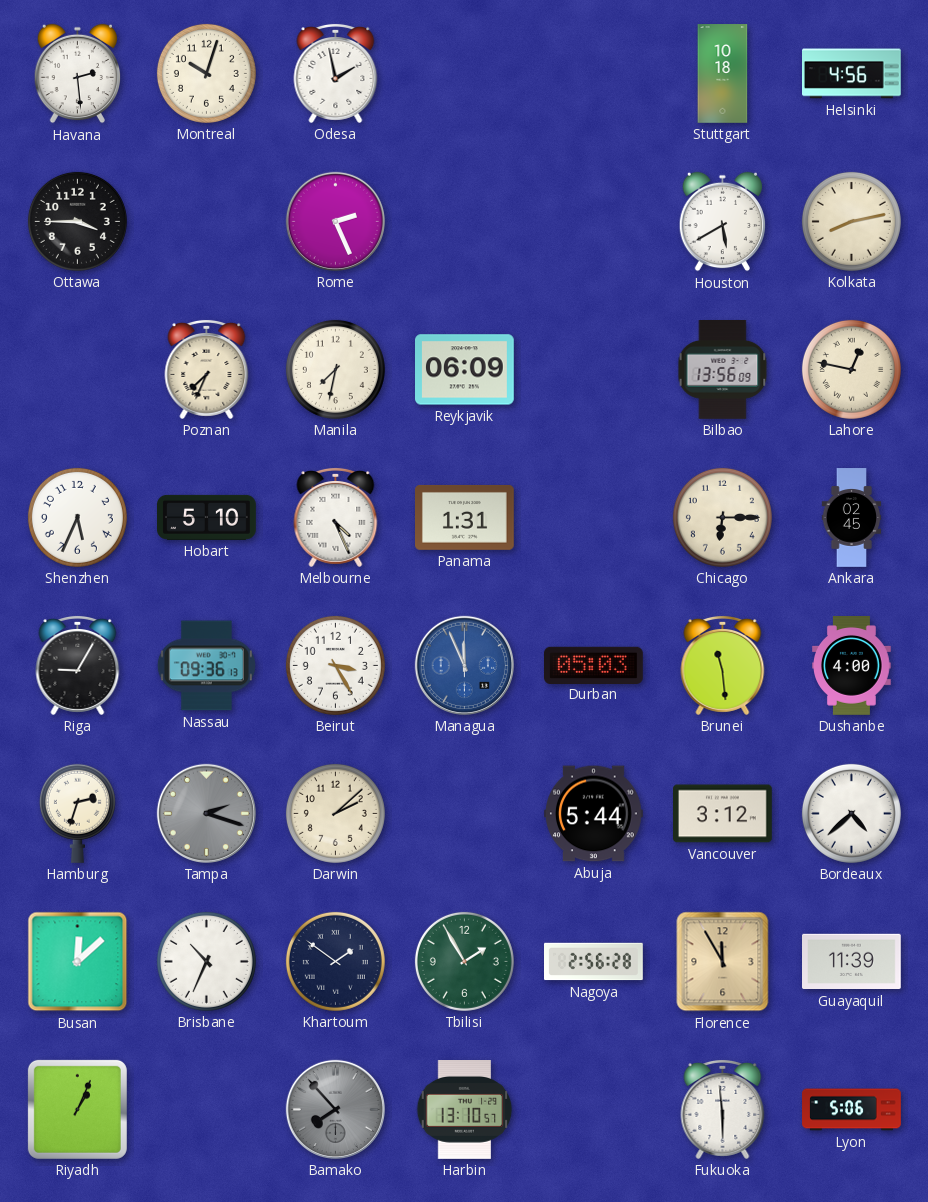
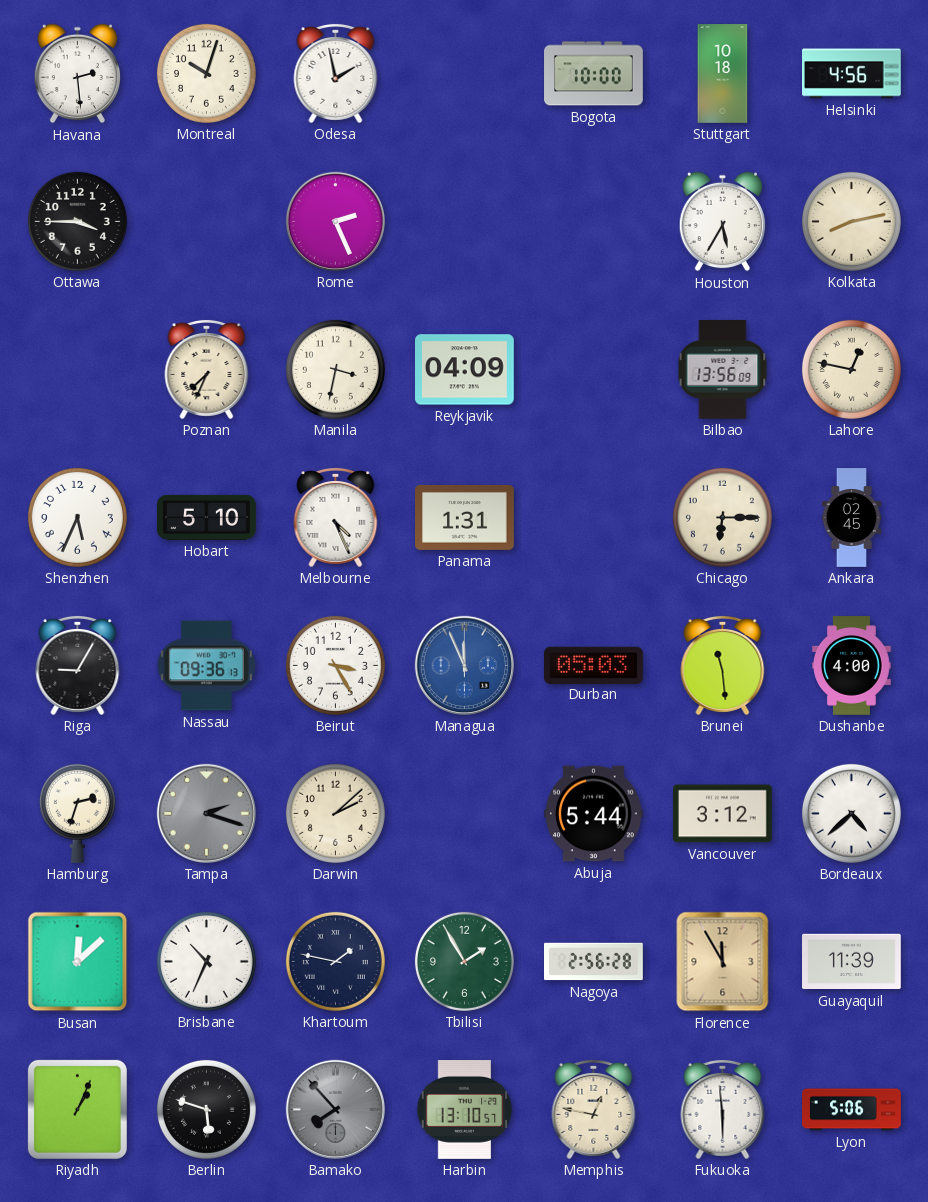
Bogota: none -> 10:00
Houston: 5:40 -> 5:35
Manila: 7:32 -> 3:32
Reykjavik: 06:09 -> 04:09
Khartoum: 1:51 -> 1:47
Berlin: none -> 5:48
Memphis: none -> 12:47
